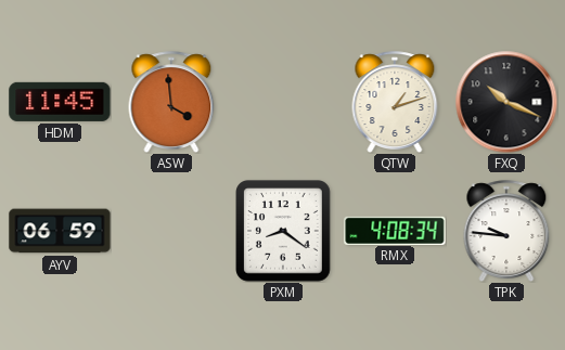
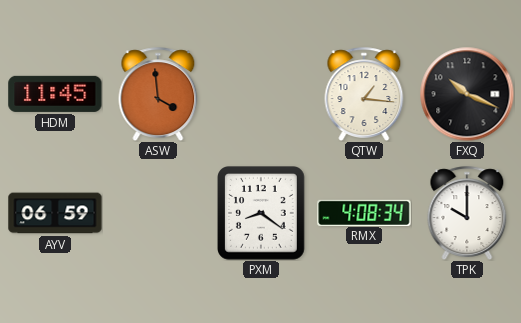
QTW: 1:12 -> 1:16
TPK: 9:46 -> 10:00
